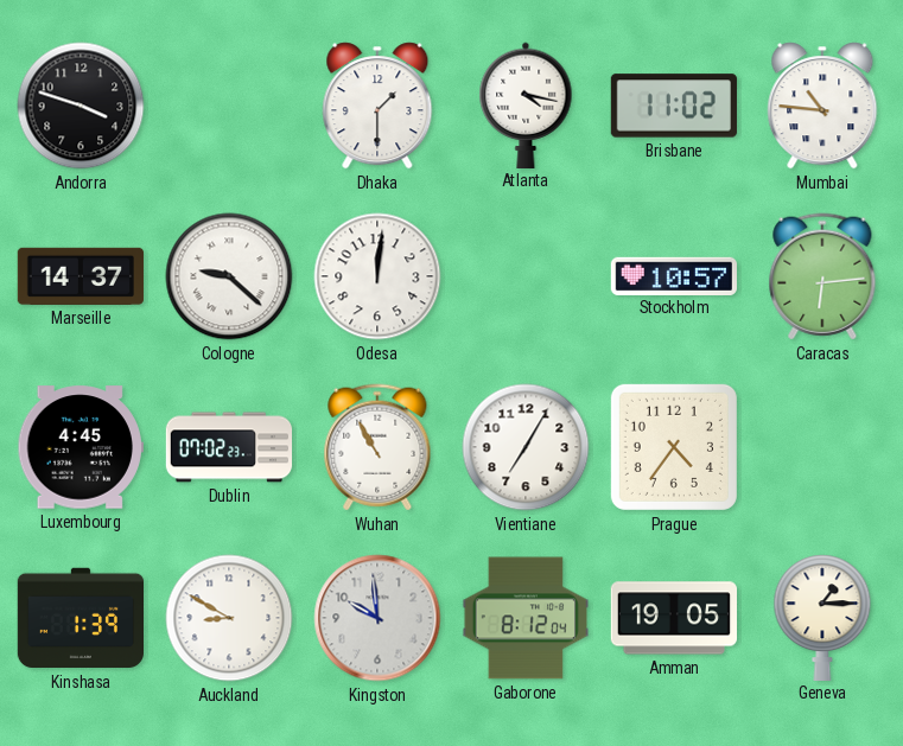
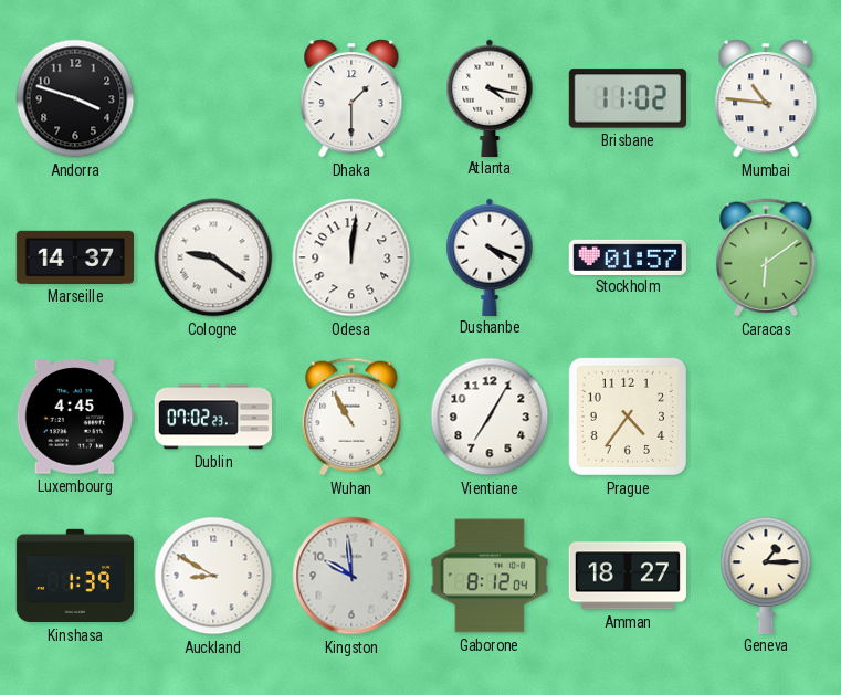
Cologne: 9:22 -> 9:21
Dushanbe: none -> 4:19
Stockholm: 10:57 -> 01:57
Caracas: 6:14 -> 6:09
Amman: 19:05 -> 18:27
